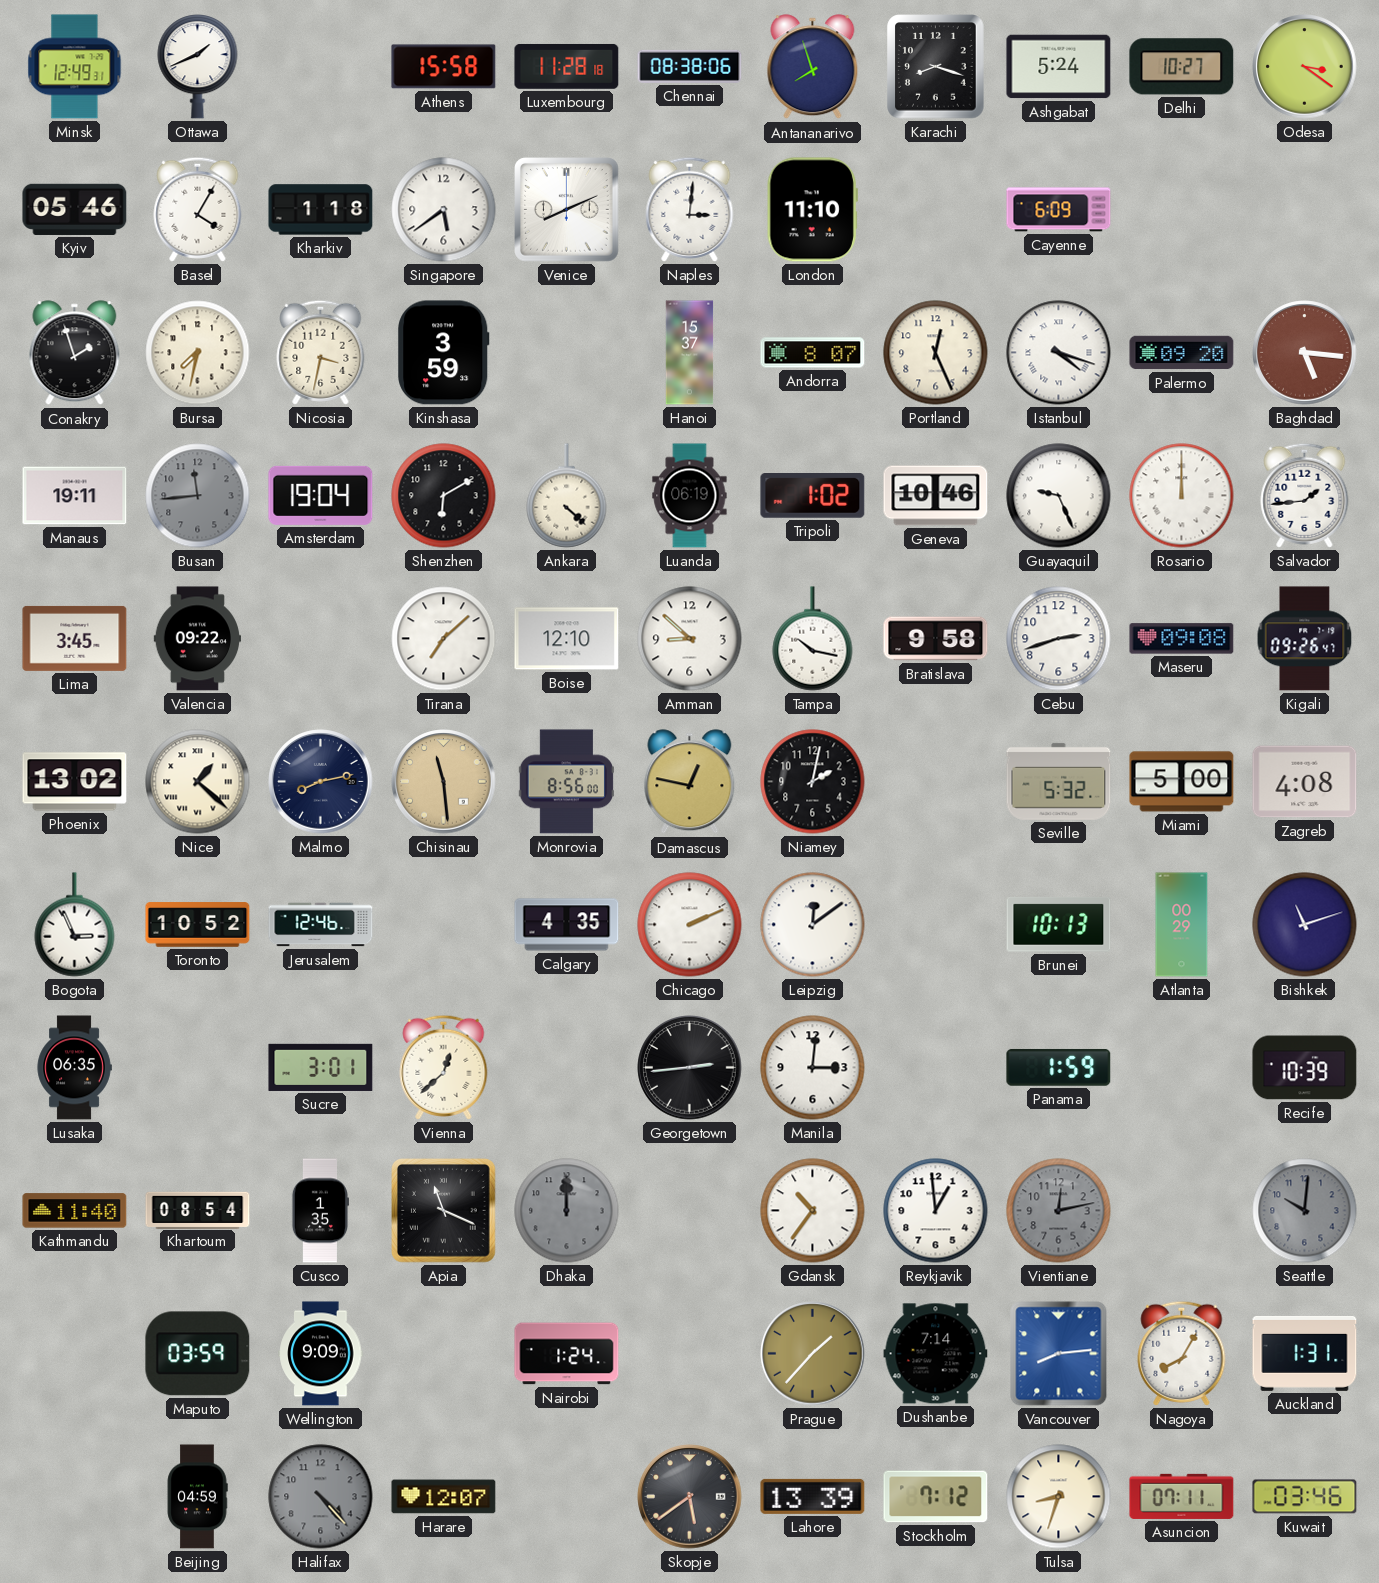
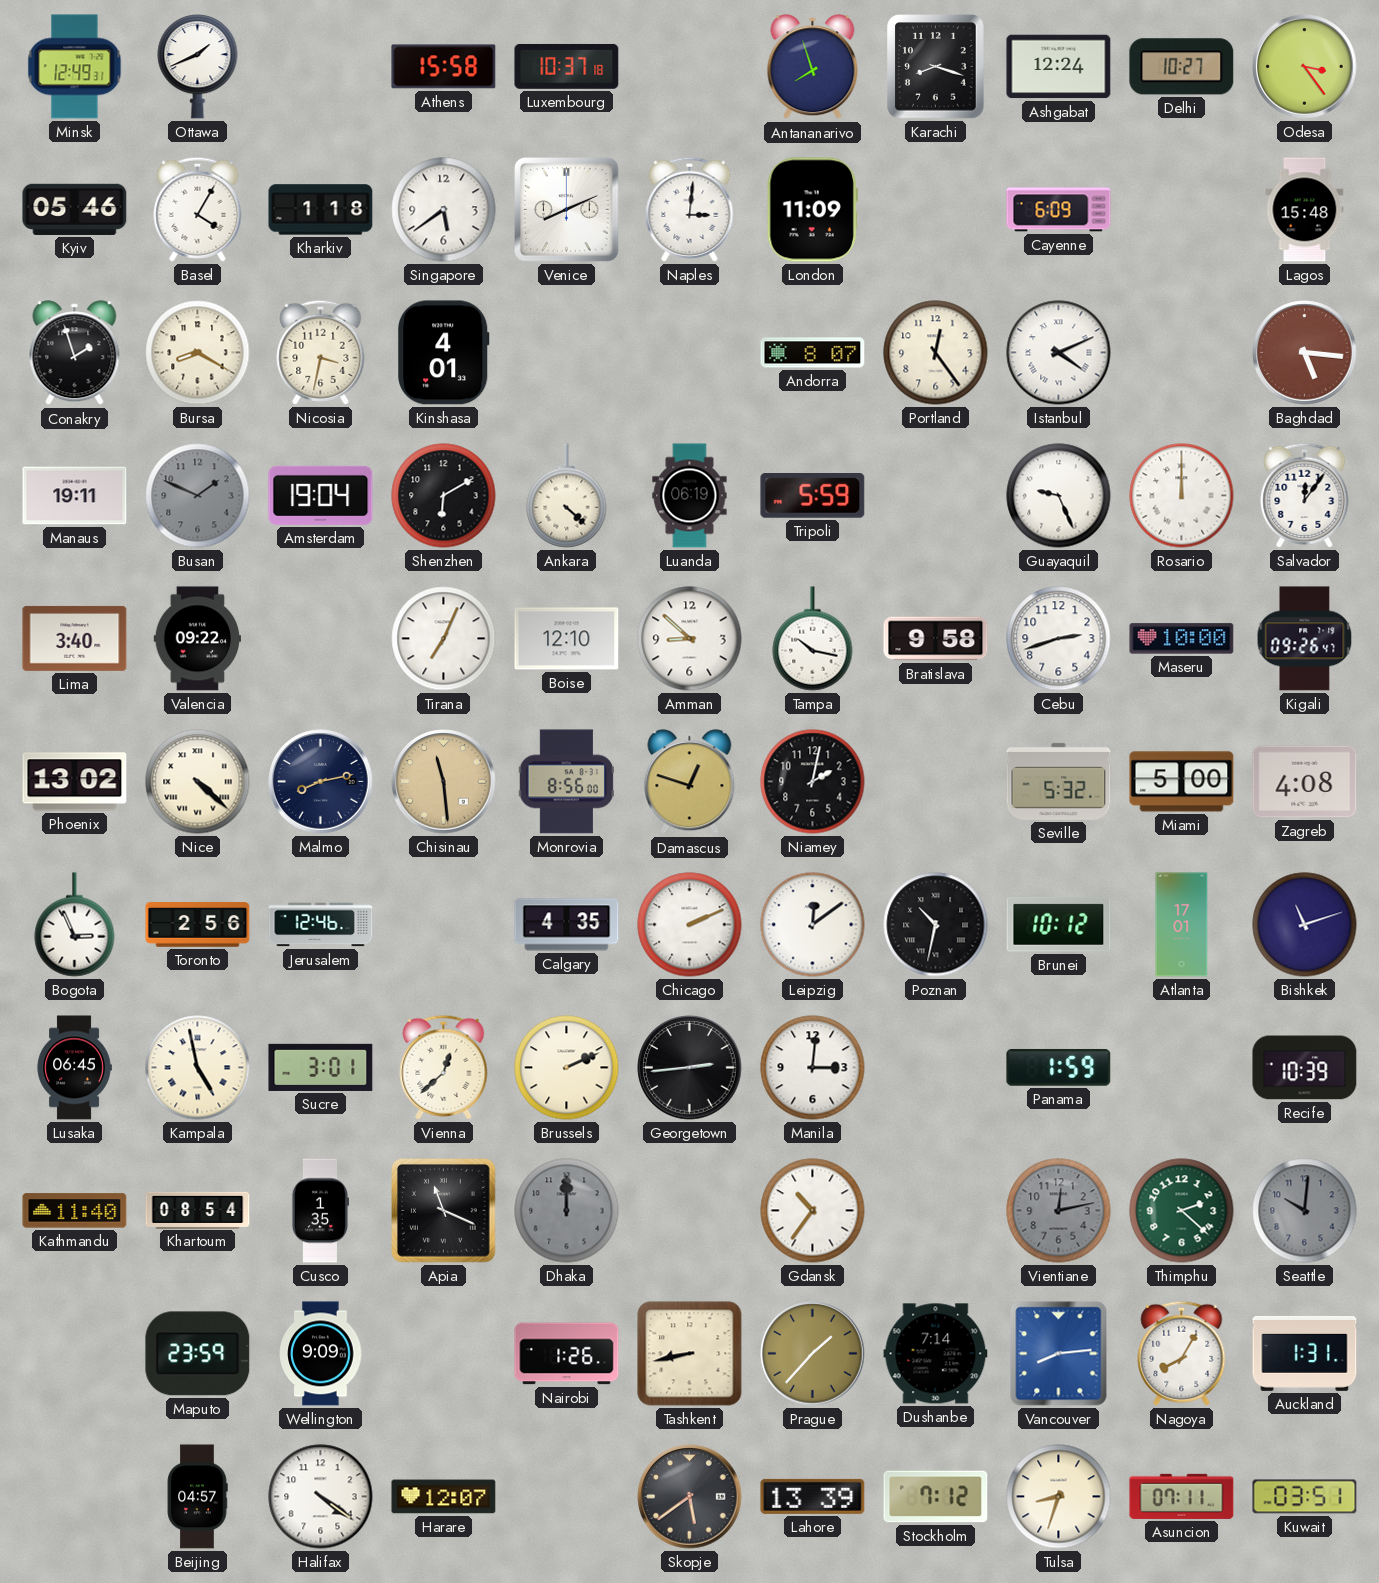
Luxembourg: 11:28 -> 10:37
Chennai: 08:38 -> none
Ashgabat: 5:24 -> 12:24
Odesa: 3:21 -> 3:24
London: 11:10 -> 11:09
Lagos: none -> 15:48
Bursa: 7:32 -> 8:20
Kinshasa: 3:59 -> 4:01
Hanoi: 15:37 -> none
Portland: 12:26 -> 12:24
Istanbul: 4:18 -> 4:11
Palermo: 09:20 -> none
Busan: 11:44 -> 1:49
Tripoli: 1:02 -> 5:59
Geneva: 10:46 -> none
Salvador: 1:44 -> 12:06
Lima: 3:45 -> 3:40
Tirana: 7:08 -> 7:04
Maseru: 09:08 -> 10:00
Nice: 1:22 -> 4:22
Damascus: 12:47 -> 12:48
Toronto: 10:52 -> 2:56
Poznan: none -> 10:32
Brunei: 10:13 -> 10:12
Atlanta: 00:29 -> 17:01
Lusaka: 06:35 -> 06:45
Kampala: none -> 4:58
Brussels: none -> 2:11
Reykjavik: 12:59 -> none
Thimphu: none -> 2:22
Maputo: 03:59 -> 23:59
Nairobi: 1:24 -> 1:26
Tashkent: none -> 8:43
Beijing: 04:59 -> 04:57
Halifax: 4:23 -> 4:21
Halifax dial: grey -> white
Kuwait: 03:46 -> 03:51
